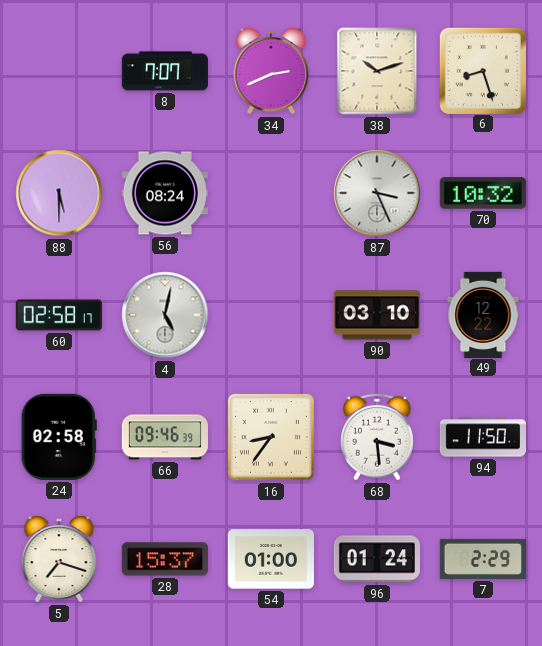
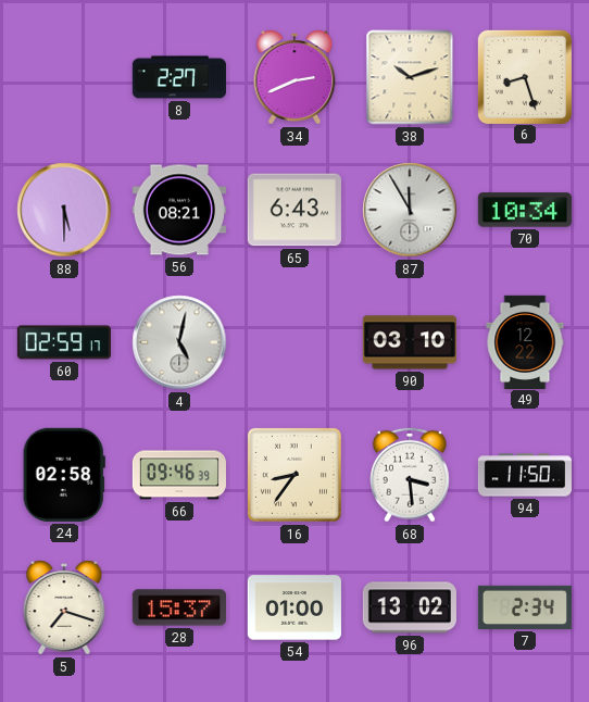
8: 7:07 -> 2:27
56: 08:24 -> 08:21
65: none -> 6:43
87: 3:26 -> 11:55
70: 10:32 -> 10:34
60: 02:58 -> 02:59
96: 01:24 -> 13:02
7: 2:29 -> 2:34
